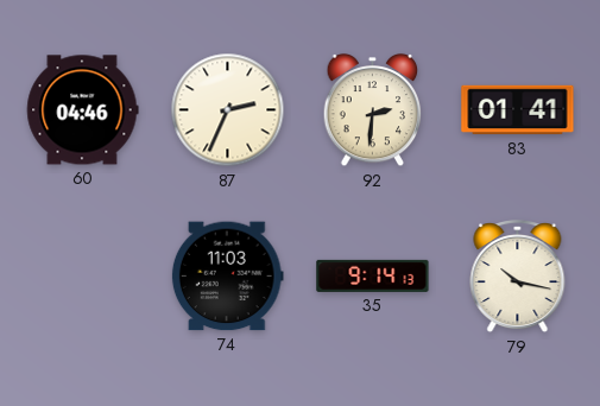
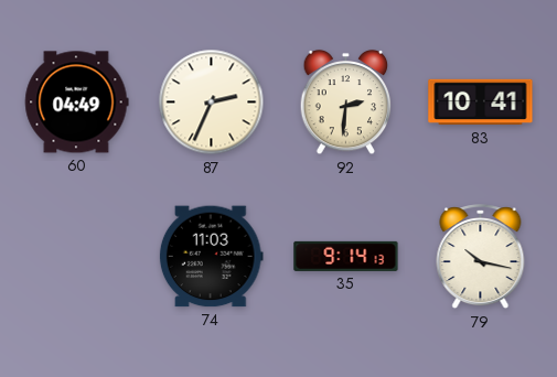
60: 04:46 -> 04:49
83: 01:41 -> 10:41
